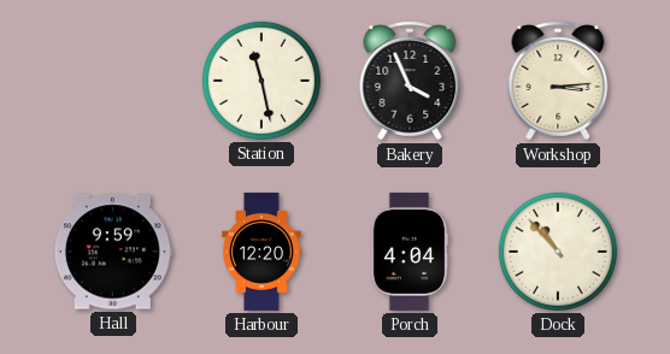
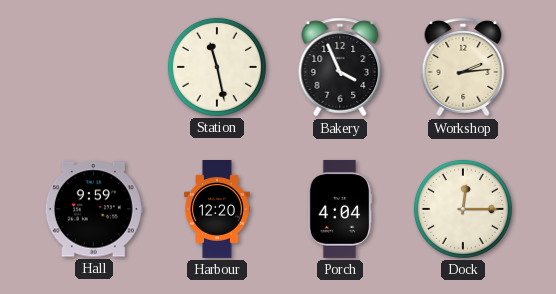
Workshop: 3:14 -> 2:14
Dock: 10:53 -> 12:15
